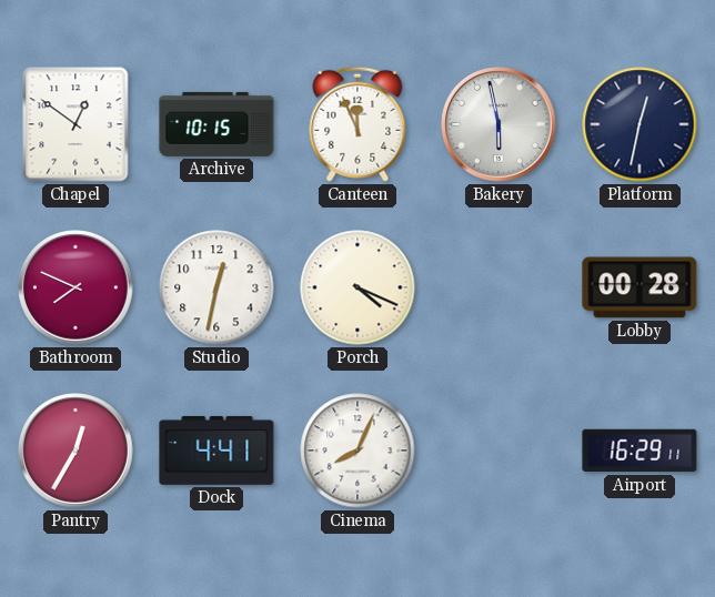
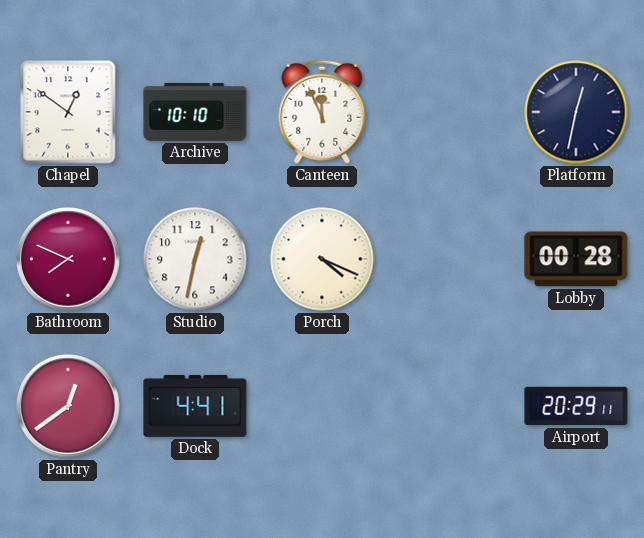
Archive: 10:15 -> 10:10
Bakery: 5:58 -> none
Pantry: 12:35 -> 12:39
Cinema: 8:04 -> none
Airport: 16:29 -> 20:29
